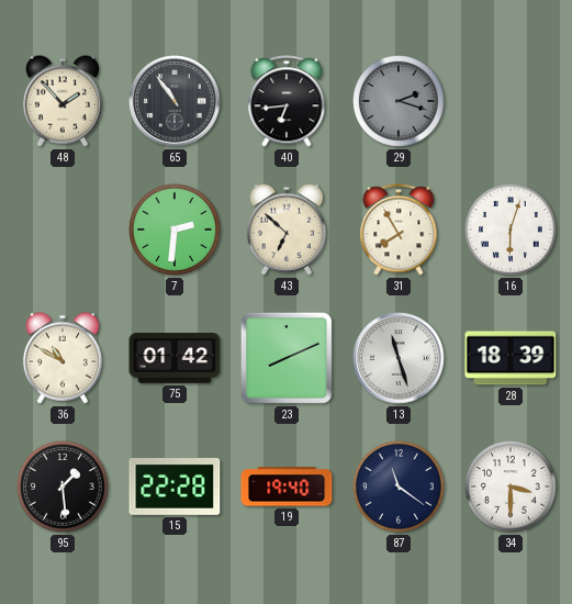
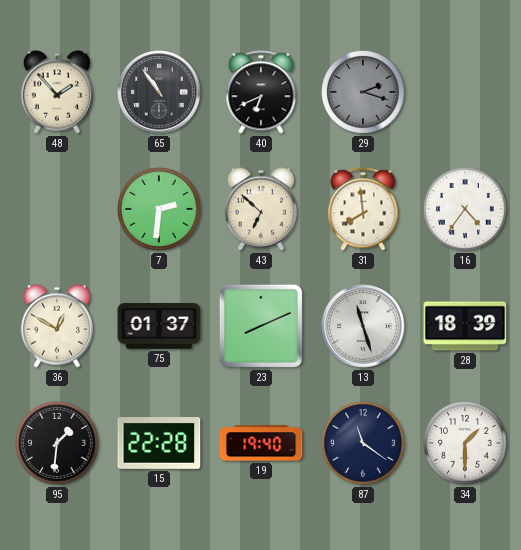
40: 6:44 -> 6:41
31: 7:55 -> 7:59
16: 6:03 -> 4:36
36: 10:50 -> 12:50
75: 01:42 -> 01:37
95: 1:29 -> 1:31
34: 3:30 -> 1:30
